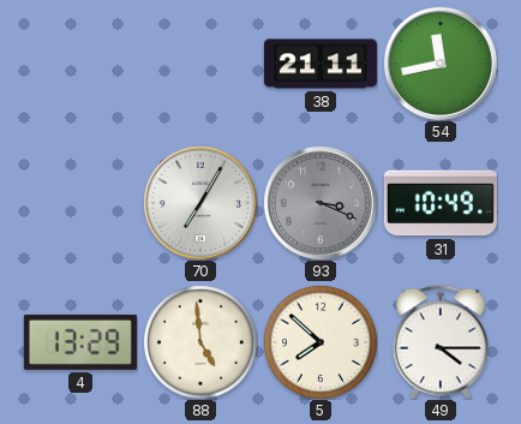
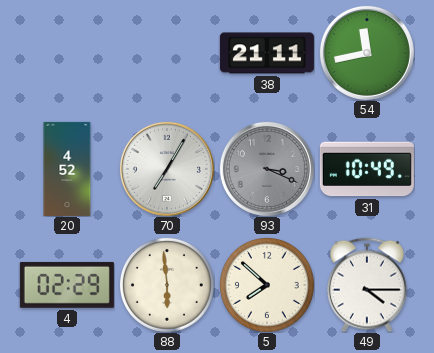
20: none -> 4:52
4: 13:29 -> 02:29
88: 4:59 -> 5:59
